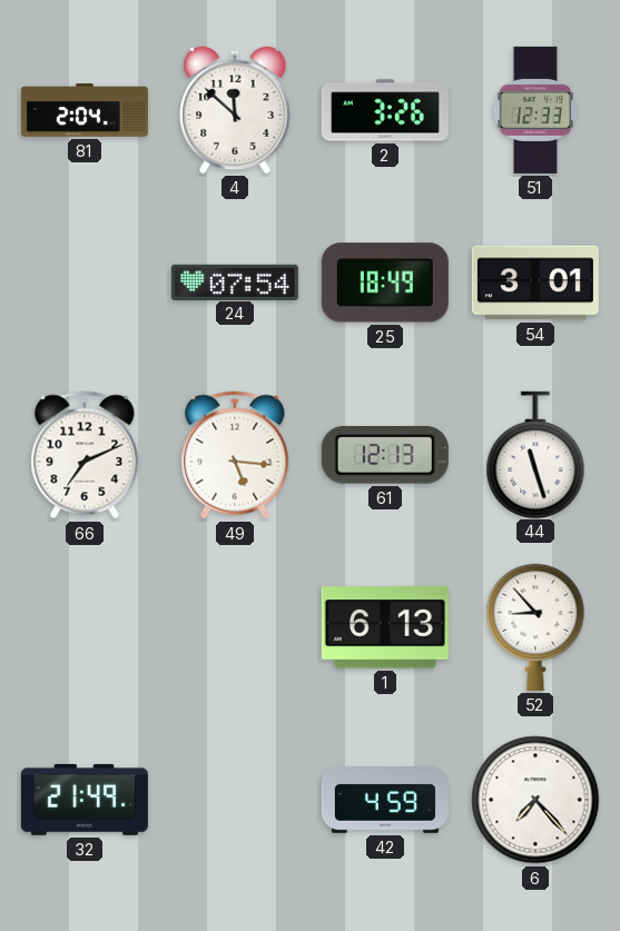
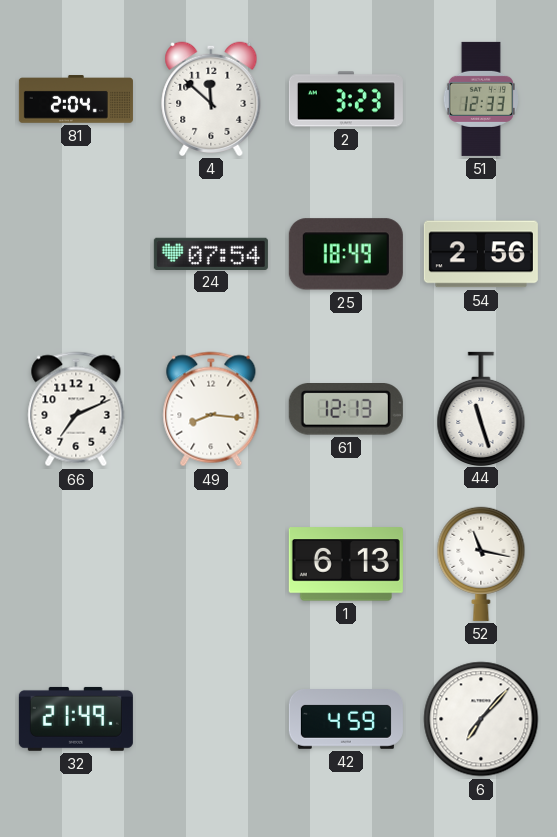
2: 3:26 -> 3:23
54: 3:01 -> 2:56
49: 5:16 -> 8:16
52: 8:53 -> 11:17
6: 7:23 -> 7:07
